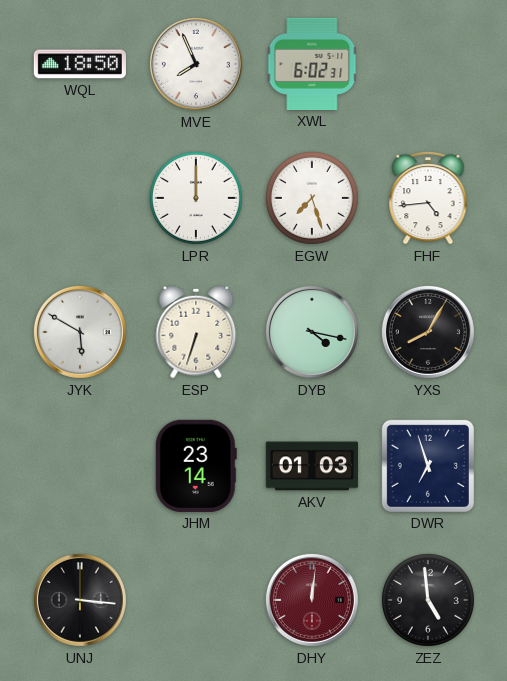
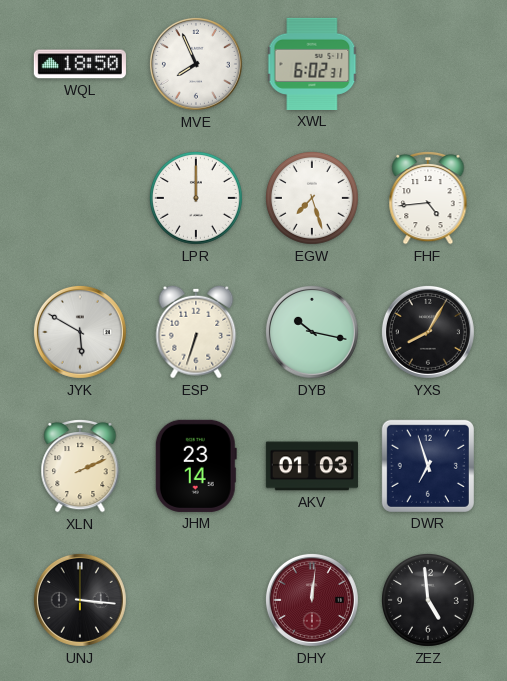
DYB: 4:17 -> 10:17
XLN: none -> 2:11
